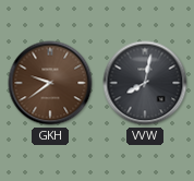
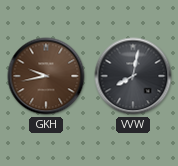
GKH: 9:39 -> 9:43
